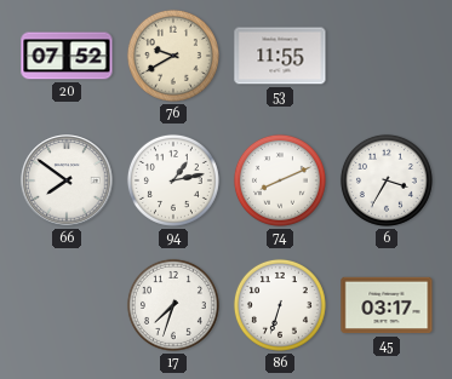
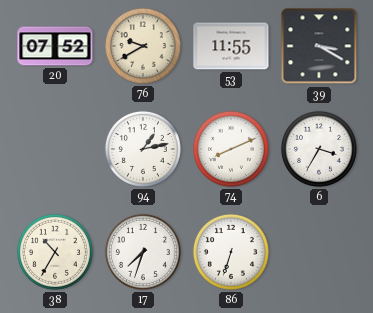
39: none -> 3:20
66: 7:51 -> none
38: none -> 10:35
45: 03:17 -> none
